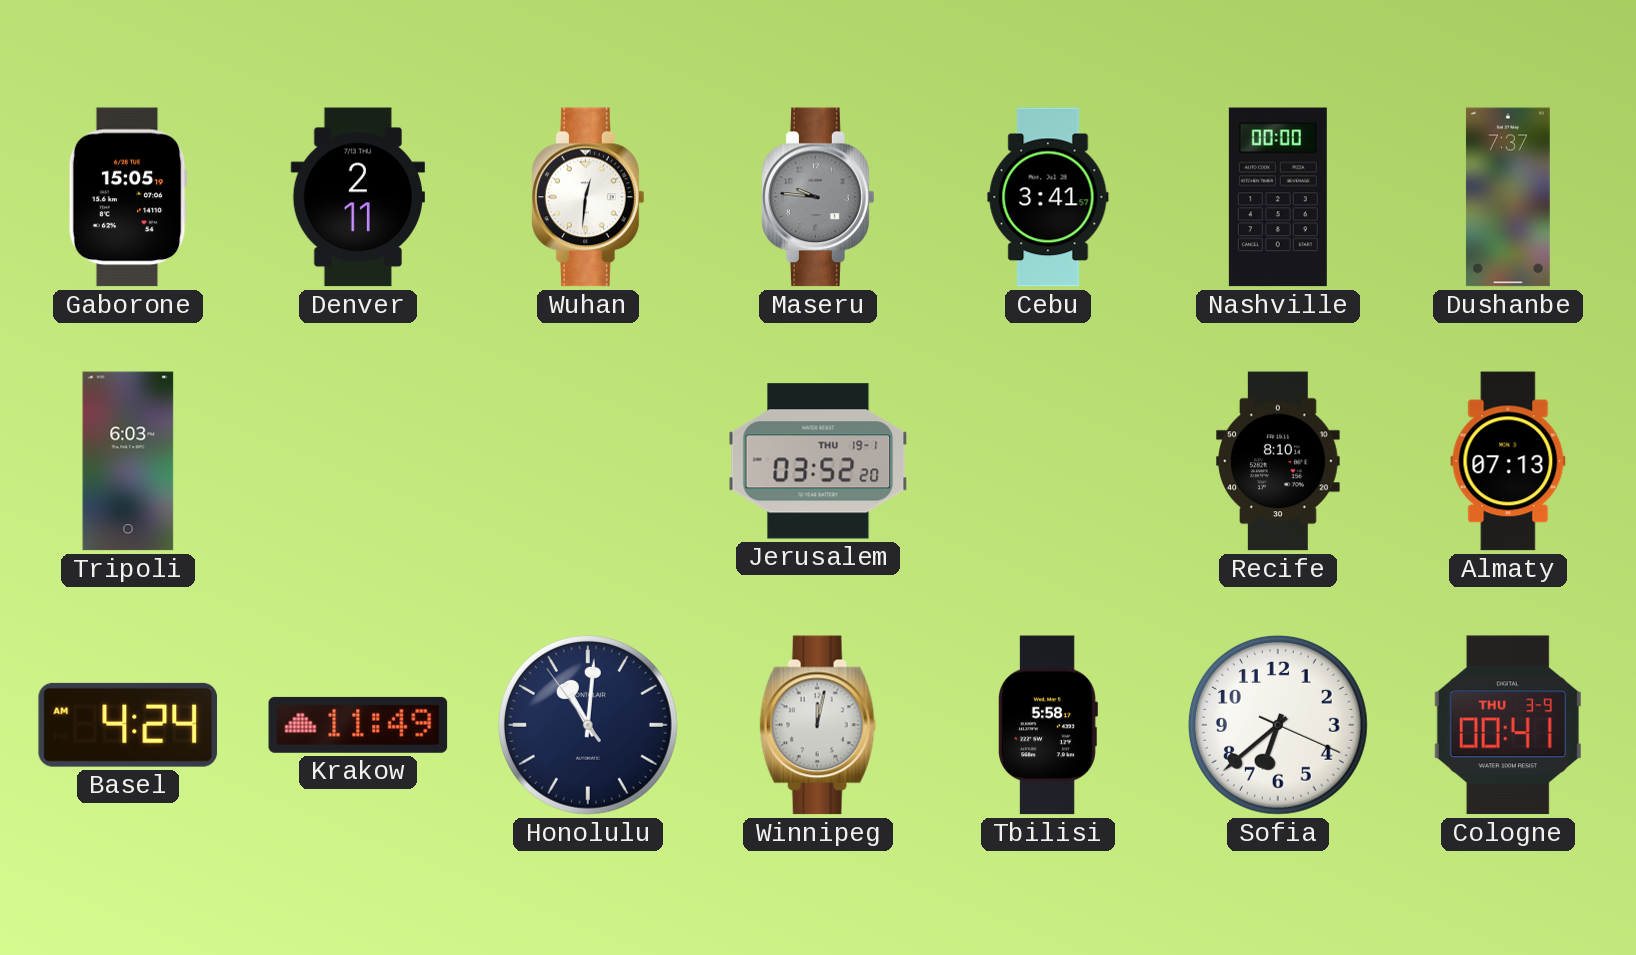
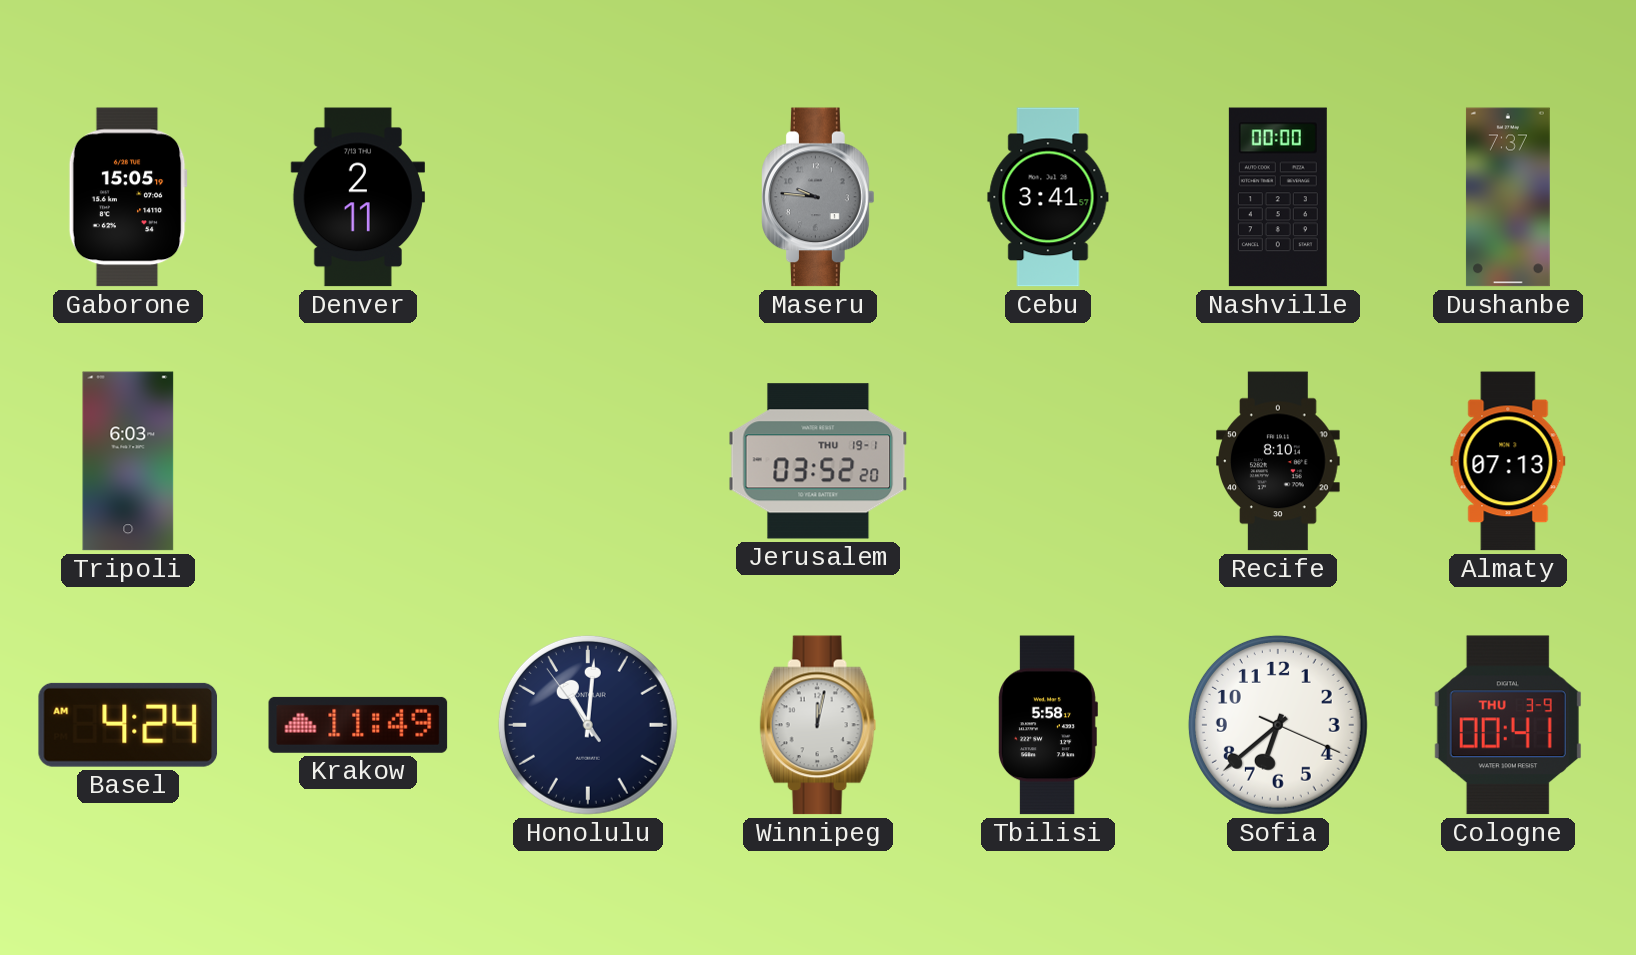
Wuhan: 12:31 -> none
